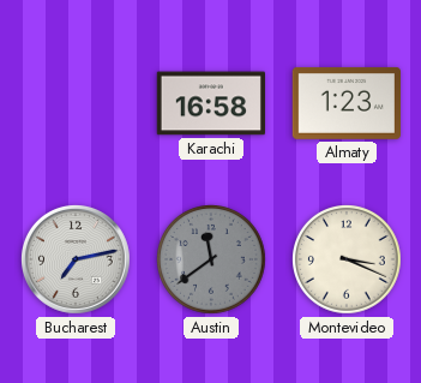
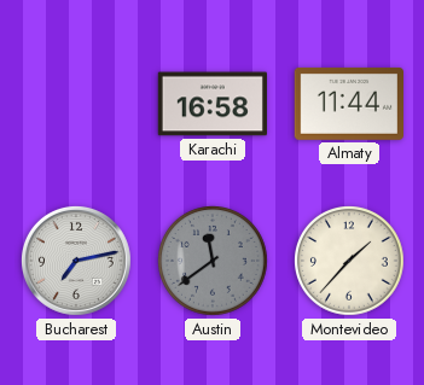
Almaty: 1:23 -> 11:44
Montevideo: 3:19 -> 1:37
